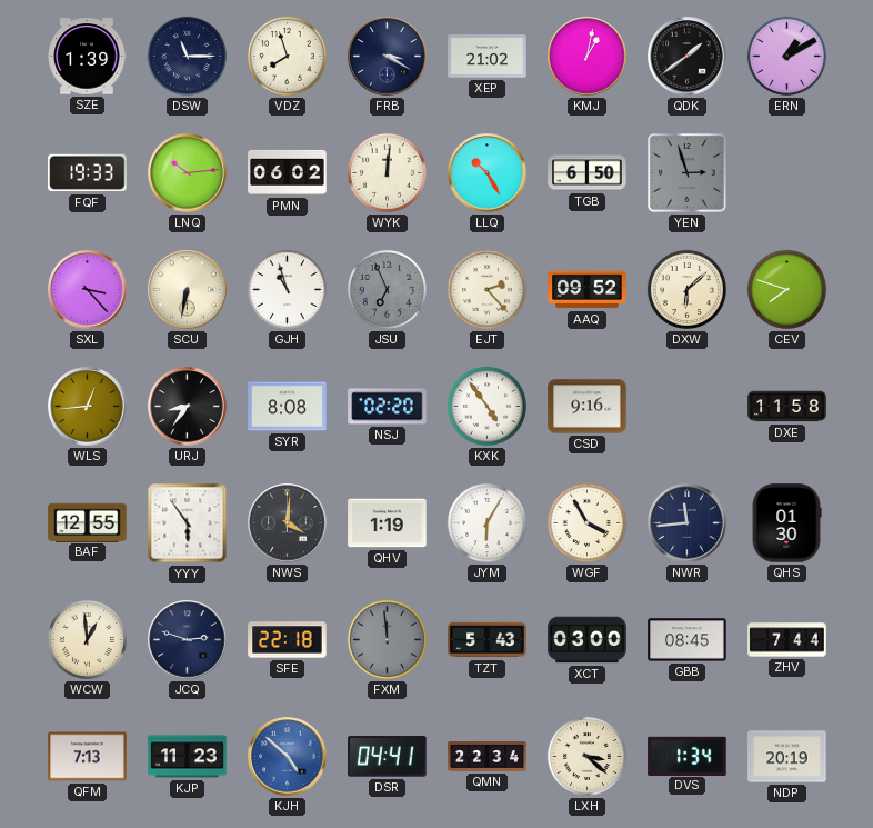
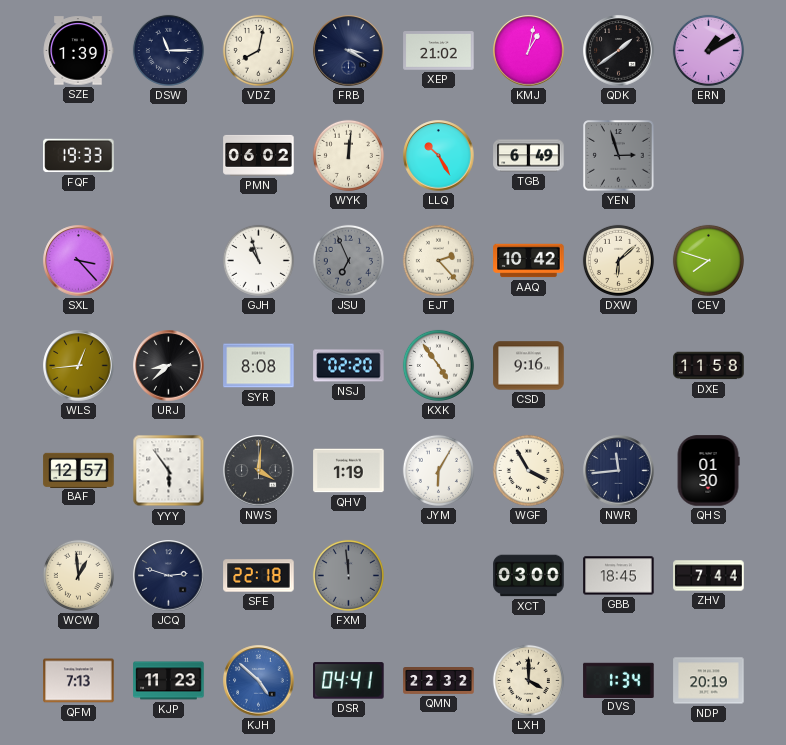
VDZ: 7:57 -> 8:02
LNQ: 10:14 -> none
TGB: 6:50 -> 6:49
SCU: 6:32 -> none
AAQ: 09:52 -> 10:42
URJ: 8:36 -> 8:38
BAF: 12:55 -> 12:57
TZT: 5:43 -> none
GBB: 08:45 -> 18:45
QMN: 22:34 -> 22:32
LXH: 3:22 -> 4:00
